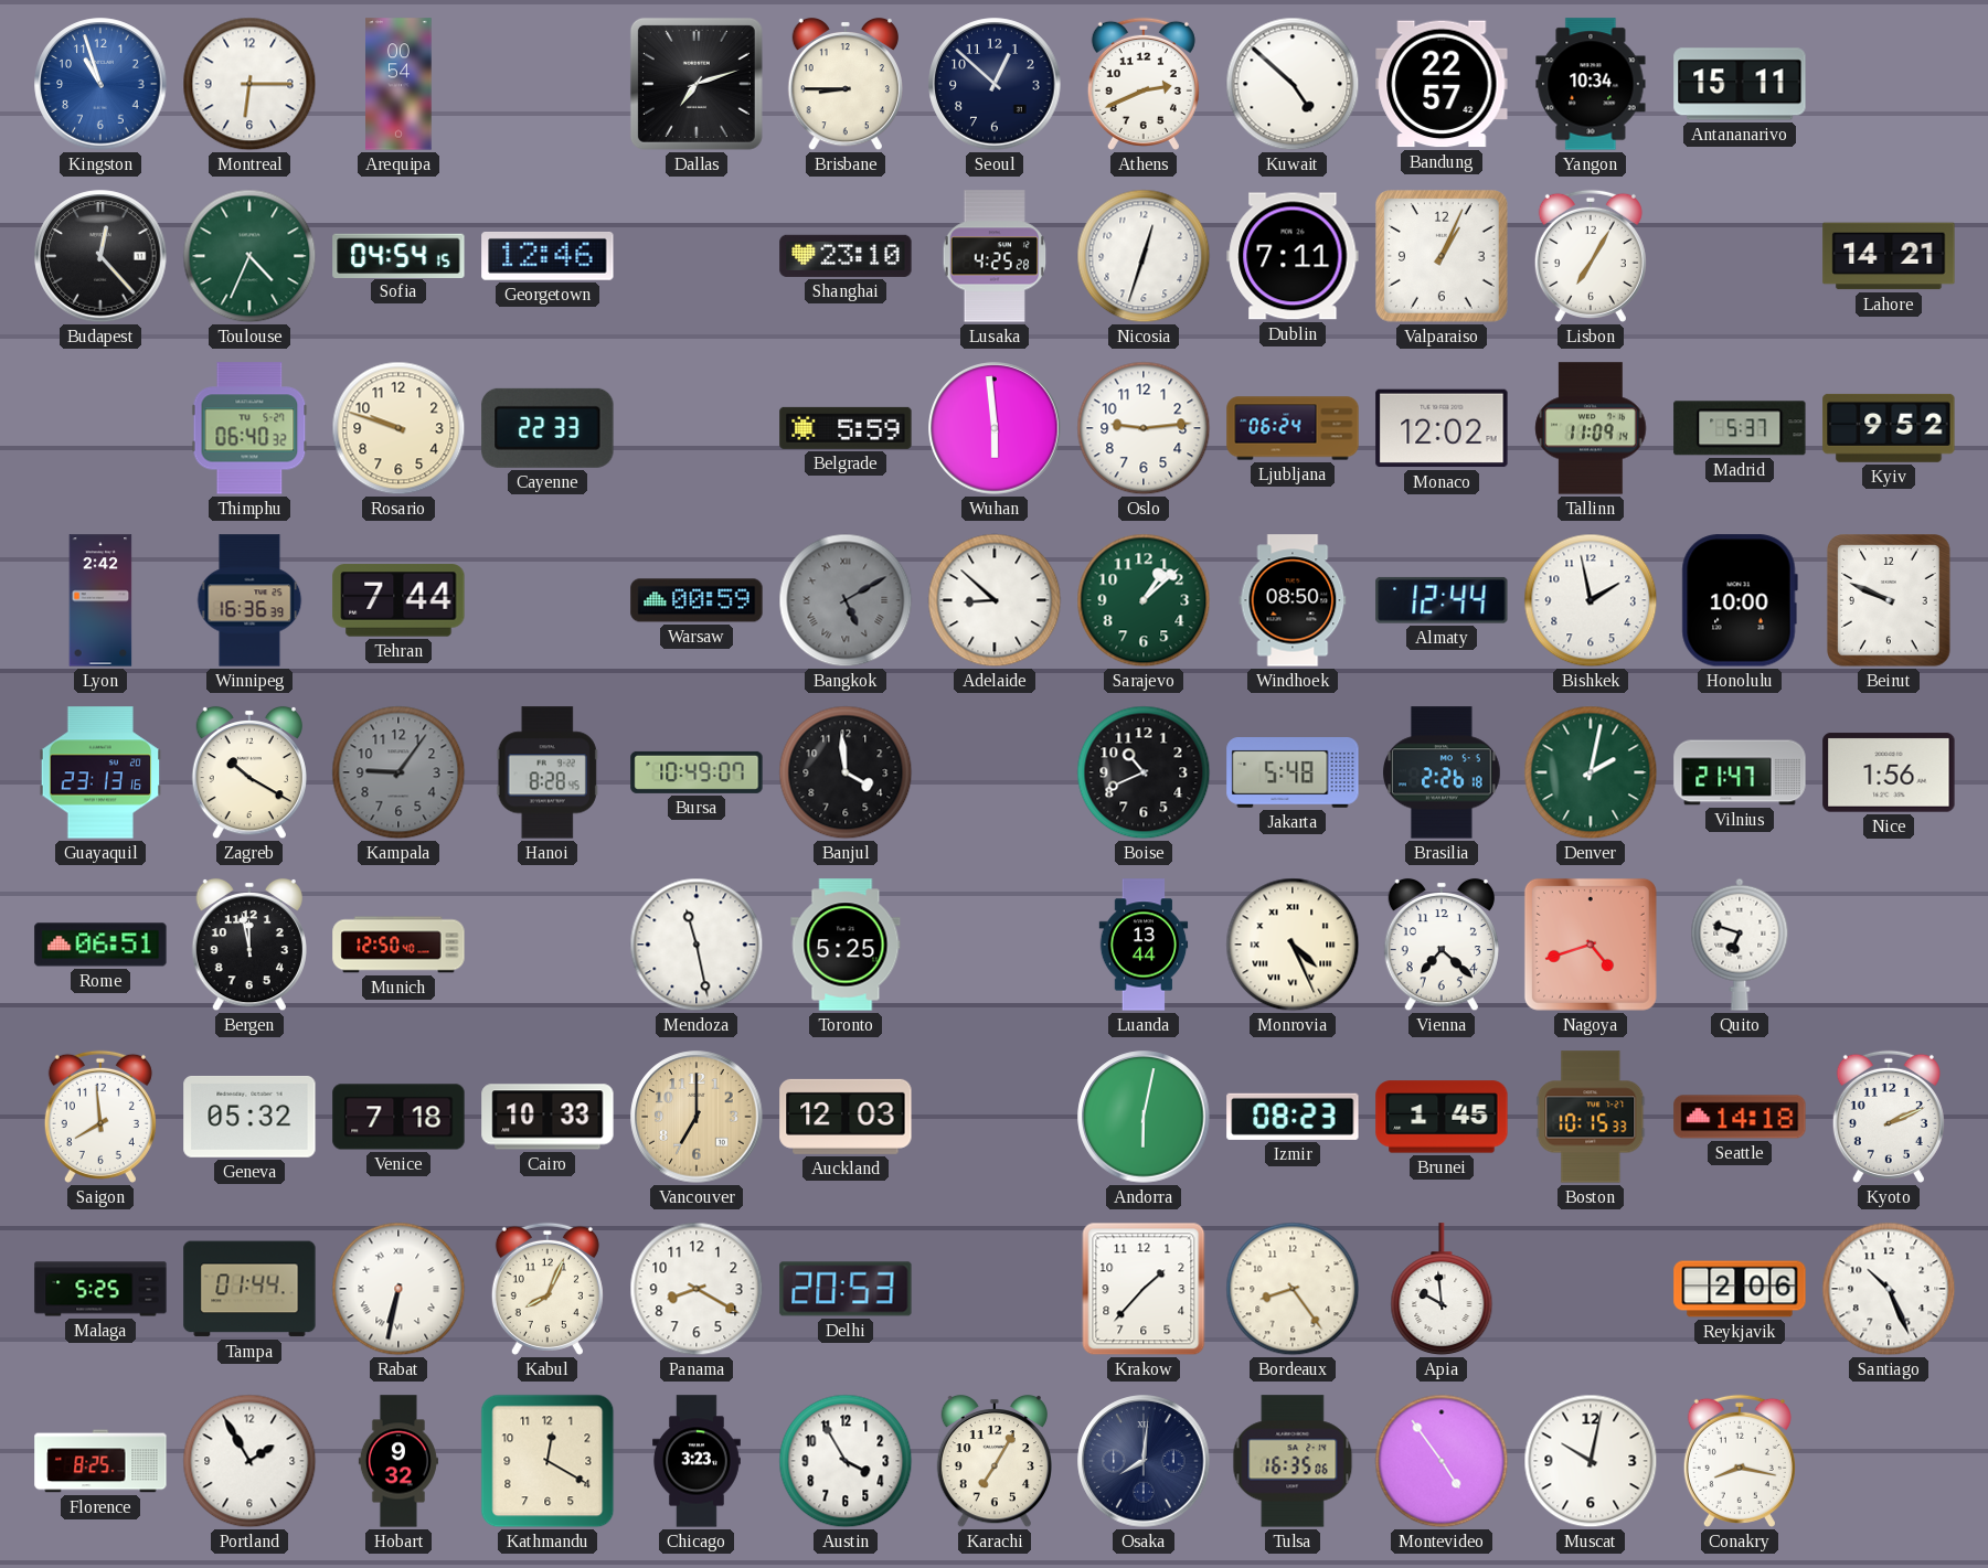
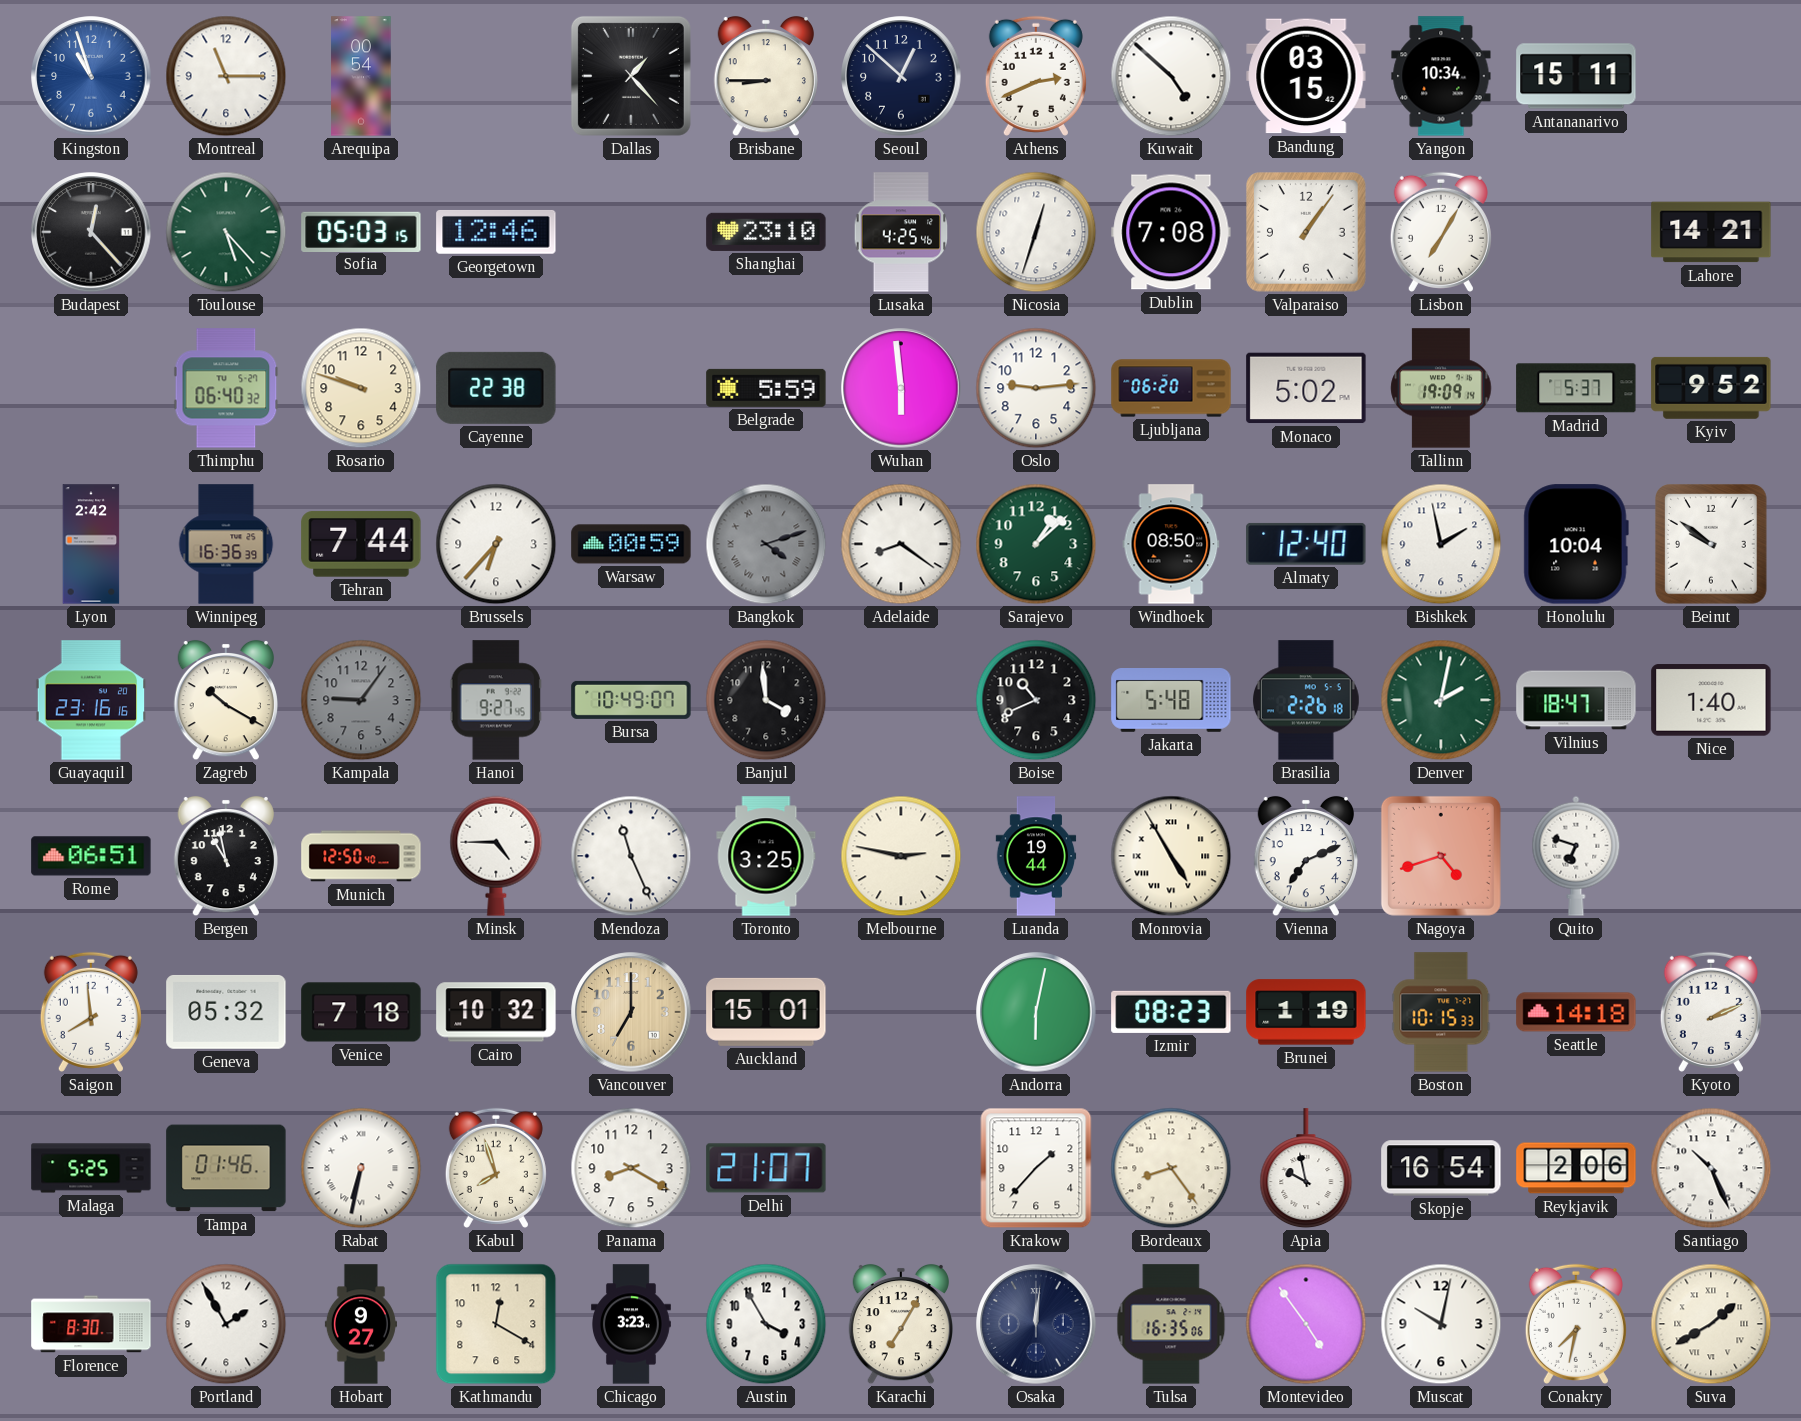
Montreal: 6:15 -> 11:15
Dallas: 7:12 -> 1:23
Bandung: 22:57 -> 03:15
Toulouse: 4:34 -> 5:23
Sofia: 04:54 -> 05:03
Lusaka: 4:25:28 -> 4:25:46
Dublin: 7:11 -> 7:08
Valparaiso: 1:04 -> 1:06
Cayenne: 22:33 -> 22:38
Ljubljana: 06:24 -> 06:20
Monaco: 12:02 -> 5:02
Tallinn: 11:09 -> 19:09
Brussels: none -> 6:37
Bangkok: 5:10 -> 4:12
Adelaide: 8:52 -> 8:21
Almaty: 12:44 -> 12:40
Honolulu: 10:00 -> 10:04
Beirut: 9:49 -> 9:51
Guayaquil: 23:13 -> 23:16
Hanoi: 8:28 -> 9:27
Vilnius: 21:47 -> 18:47
Nice: 1:56 -> 1:40
Bergen: 11:58 -> 10:58
Minsk: none -> 4:45
Mendoza: 11:28 -> 11:26
Toronto: 5:25 -> 3:25
Melbourne: none -> 2:47
Luanda: 13:44 -> 19:44
Monrovia: 4:26 -> 4:55
Vienna: 7:22 -> 7:11
Cairo: 10:33 -> 10:32
Auckland: 12:03 -> 15:01
Brunei: 1:45 -> 1:19
Tampa: 01:44 -> 01:46
Kabul: 8:04 -> 7:57
Delhi: 20:53 -> 21:07
Apia: 9:59 -> 9:58
Skopje: none -> 16:54
Florence: 8:25 -> 8:30
Hobart: 9:32 -> 9:27
Osaka: 8:01 -> 12:01
Conakry: 8:17 -> 7:32
Suva: none -> 1:40
